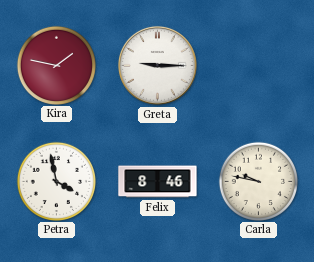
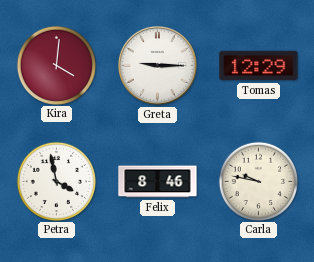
Kira: 1:47 -> 4:01
Tomas: none -> 12:29
